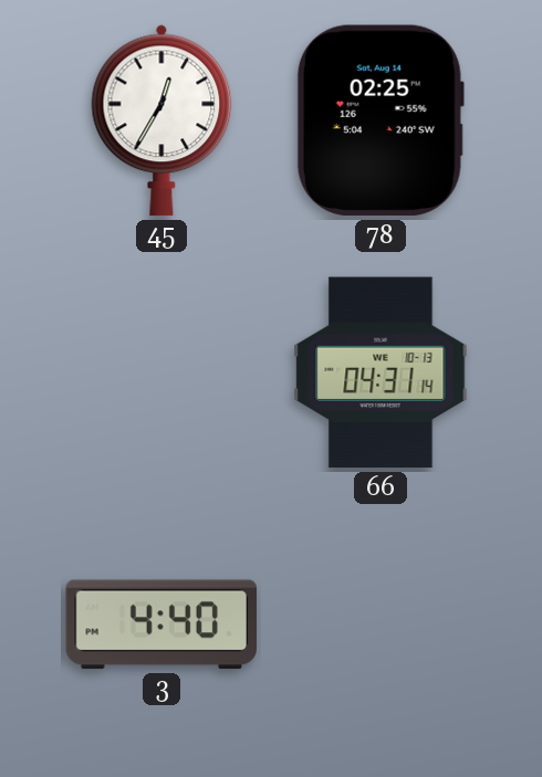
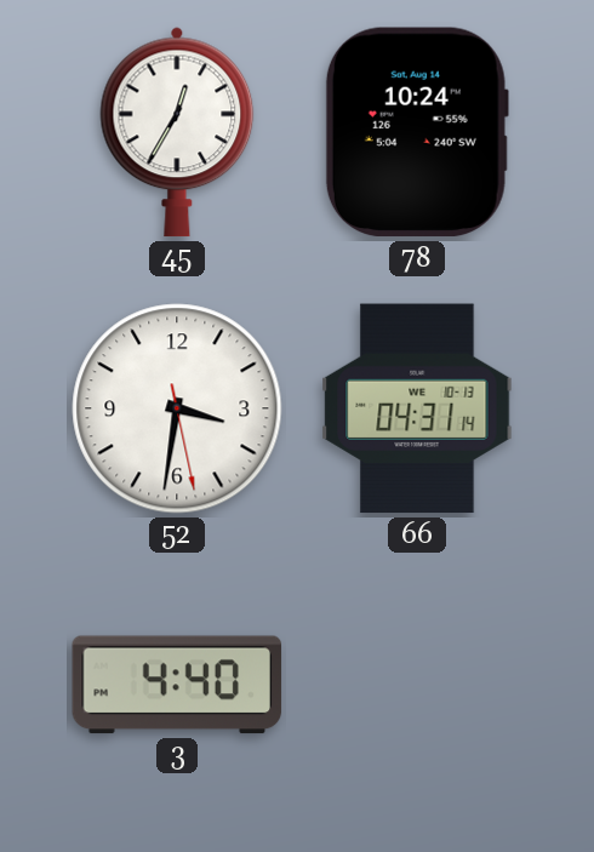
78: 02:25 -> 10:24
52: none -> 3:31
